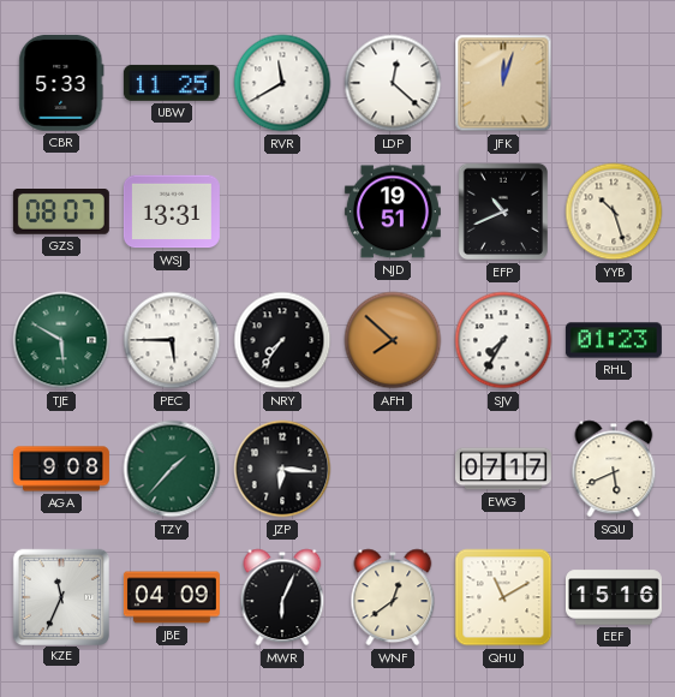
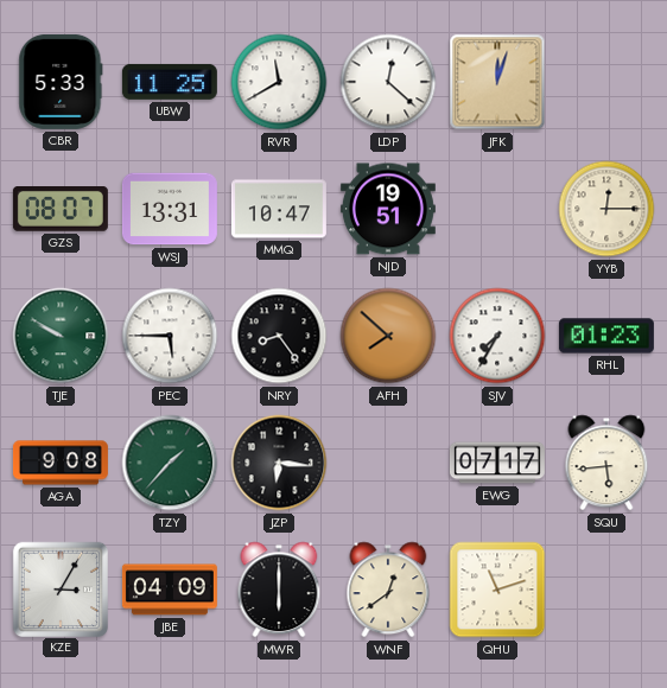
MMQ: none -> 10:47
EFP: 10:41 -> none
YYB: 10:27 -> 12:15
TJE: 5:50 -> 9:50
NRY: 7:36 -> 8:24
SQU: 5:41 -> 5:44
KZE: 11:34 -> 3:05
MWR: 6:04 -> 6:00
QHU: 11:10 -> 11:12
EEF: 15:16 -> none
